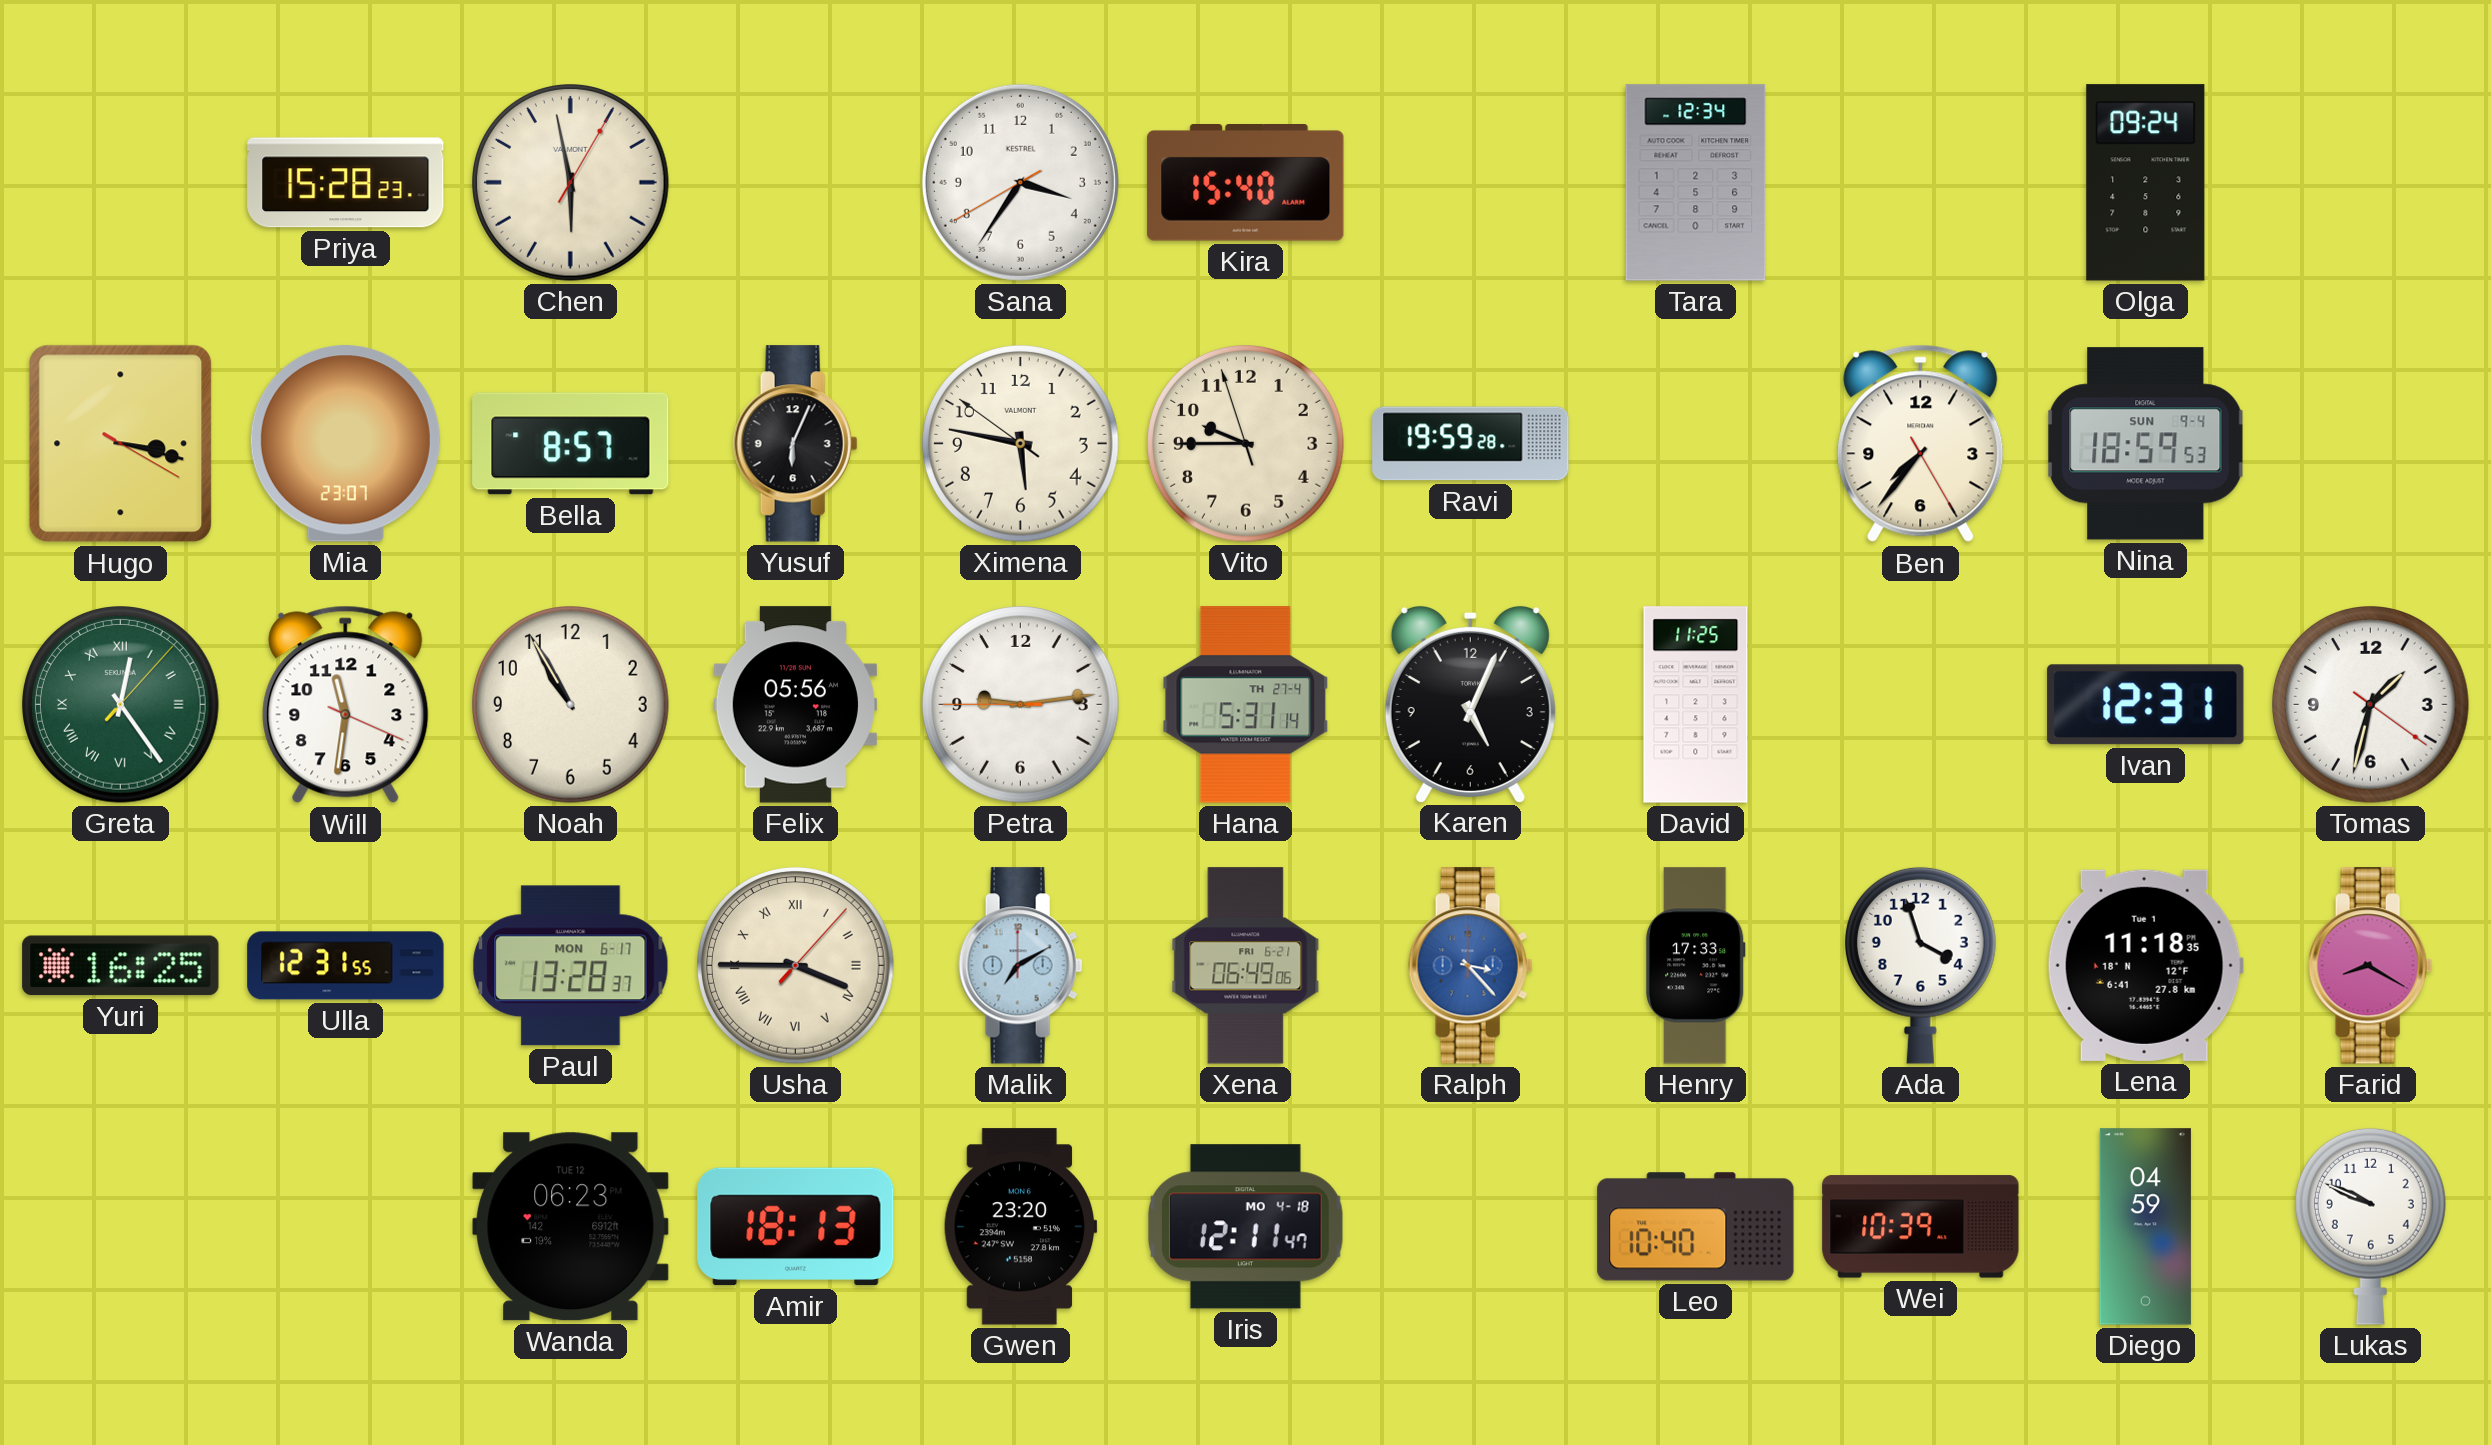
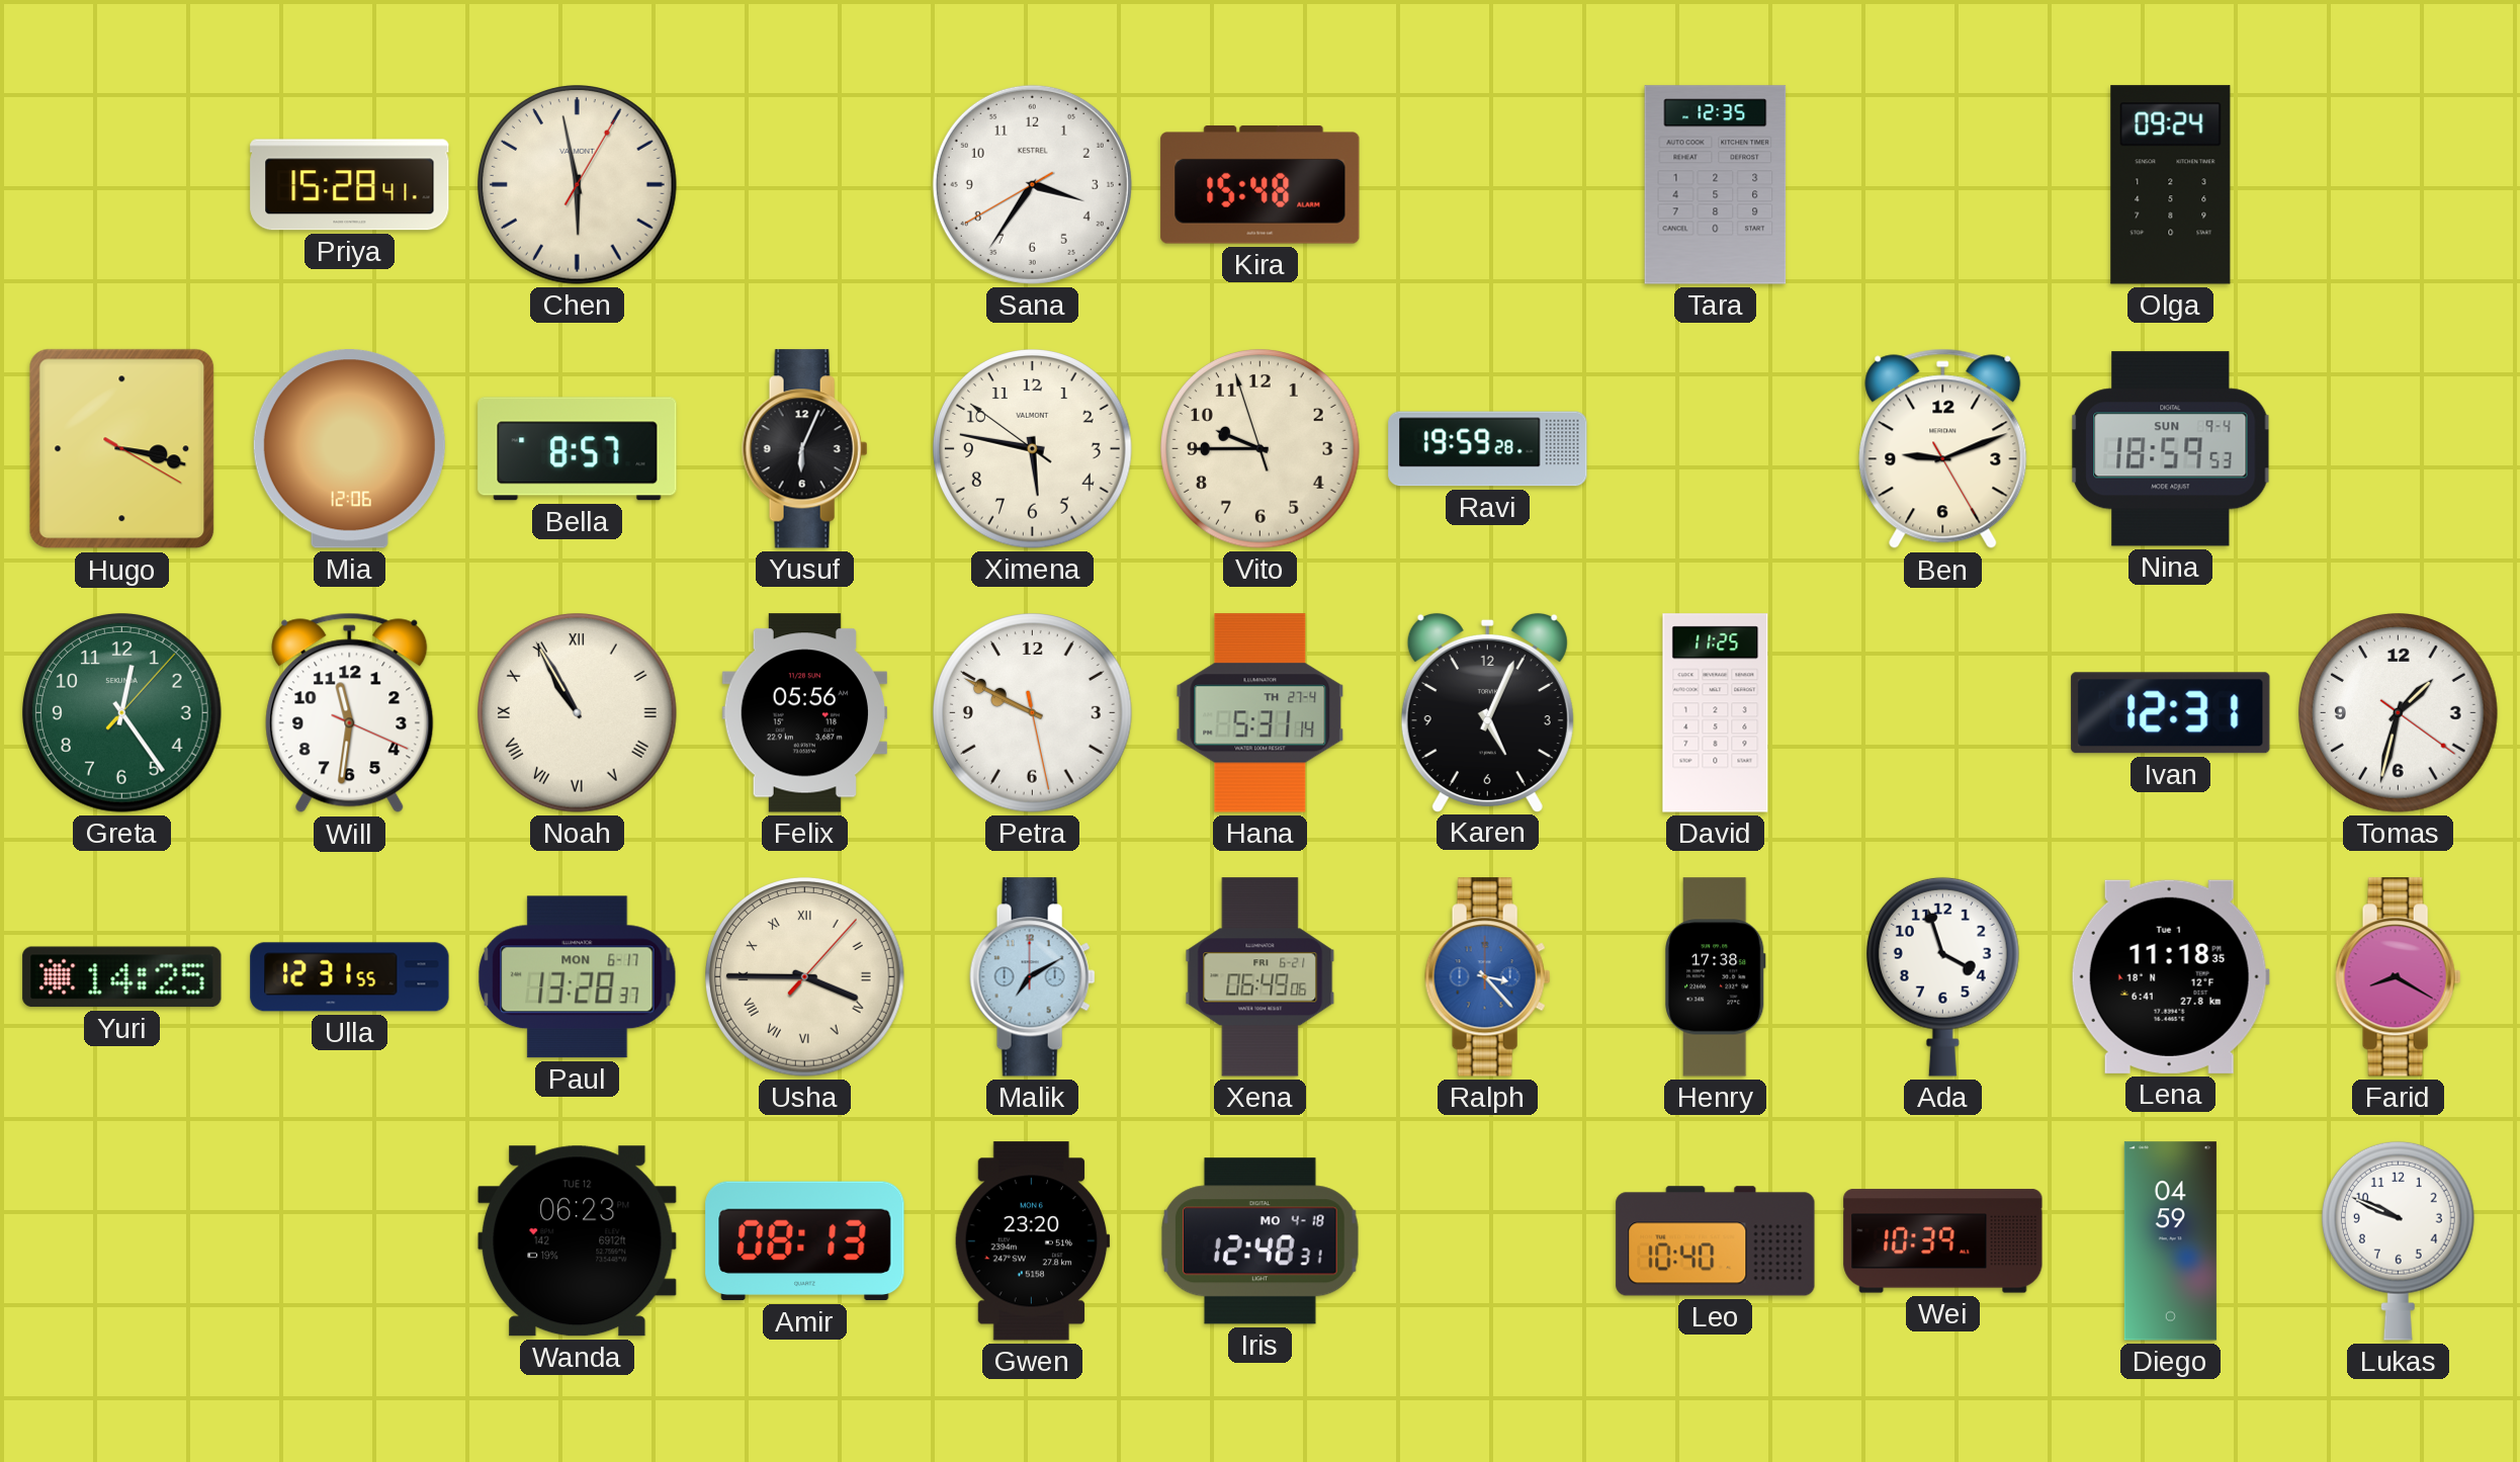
Priya: 15:28:23 -> 15:28:41
Kira: 15:40 -> 15:48
Tara: 12:34 -> 12:35
Mia: 23:07 -> 12:06
Ben: 7:36 -> 9:11
Greta numerals: Roman -> Arabic
Noah numerals: Arabic -> Roman
Petra: 9:13 -> 9:49
Yuri: 16:25 -> 14:25
Henry: 17:33 -> 17:38
Amir: 18:13 -> 08:13
Iris: 12:11 -> 12:48
